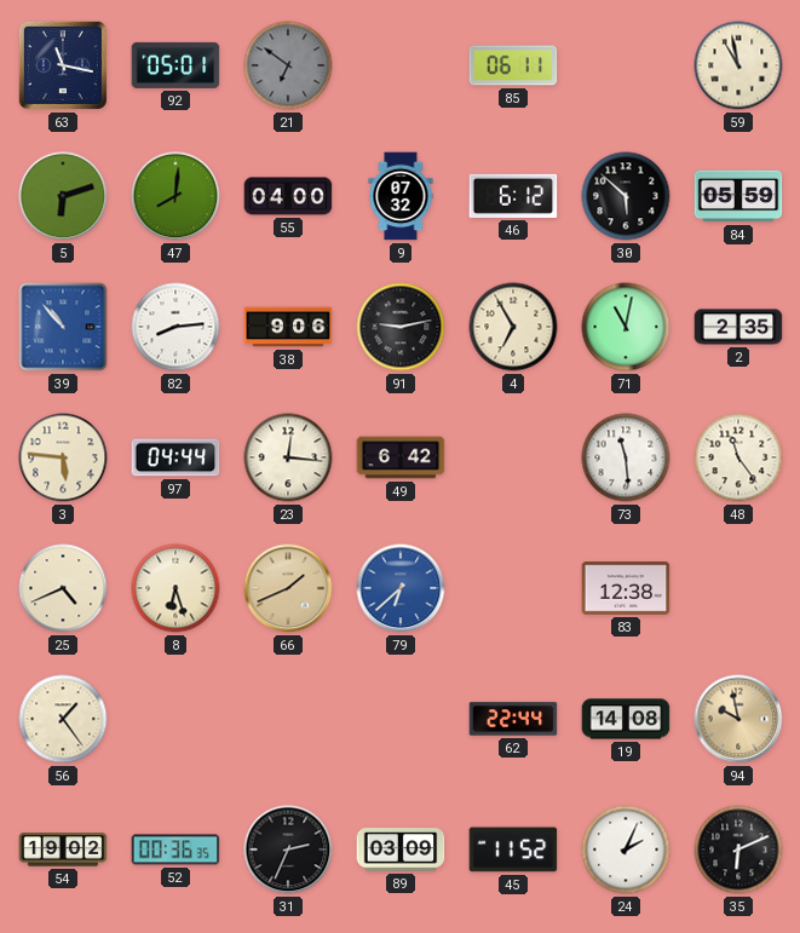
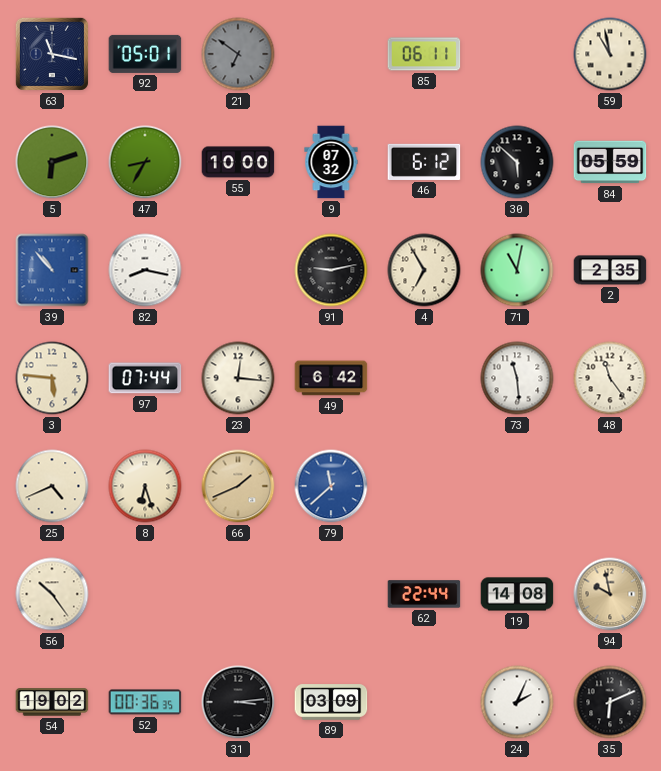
47: 8:01 -> 8:35
55: 04:00 -> 10:00
82: 8:14 -> 8:17
38: 9:06 -> none
97: 04:44 -> 07:44
79: 6:38 -> 11:38
83: 12:38 -> none
56: 1:24 -> 10:24
31: 2:34 -> 3:14
45: 11:52 -> none
